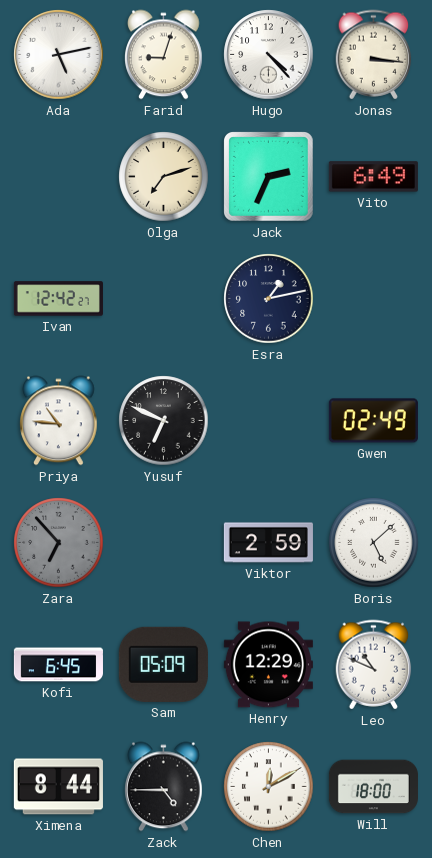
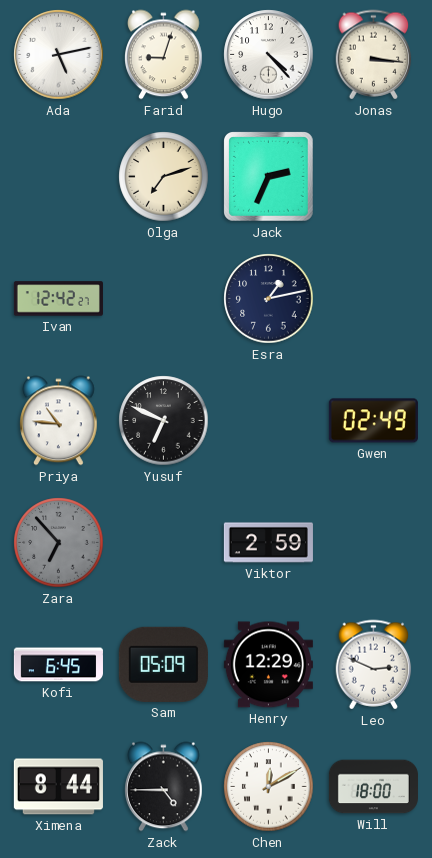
Vito: 6:49 -> none
Boris: 5:08 -> none
Leo: 10:49 -> 2:49
